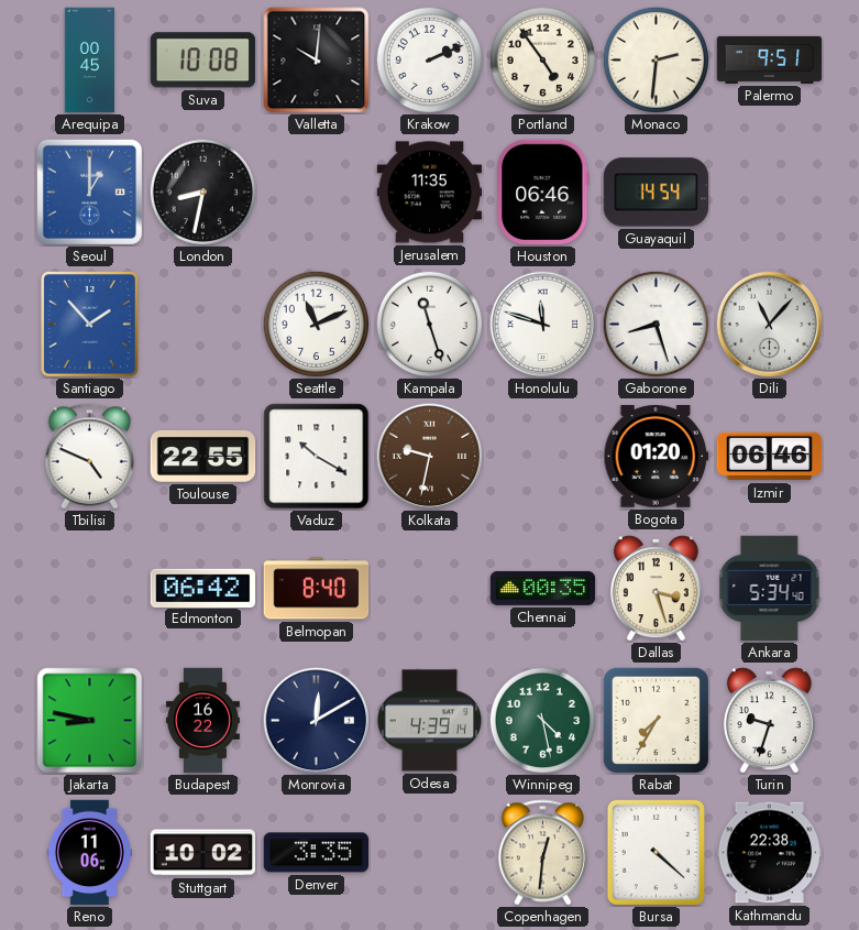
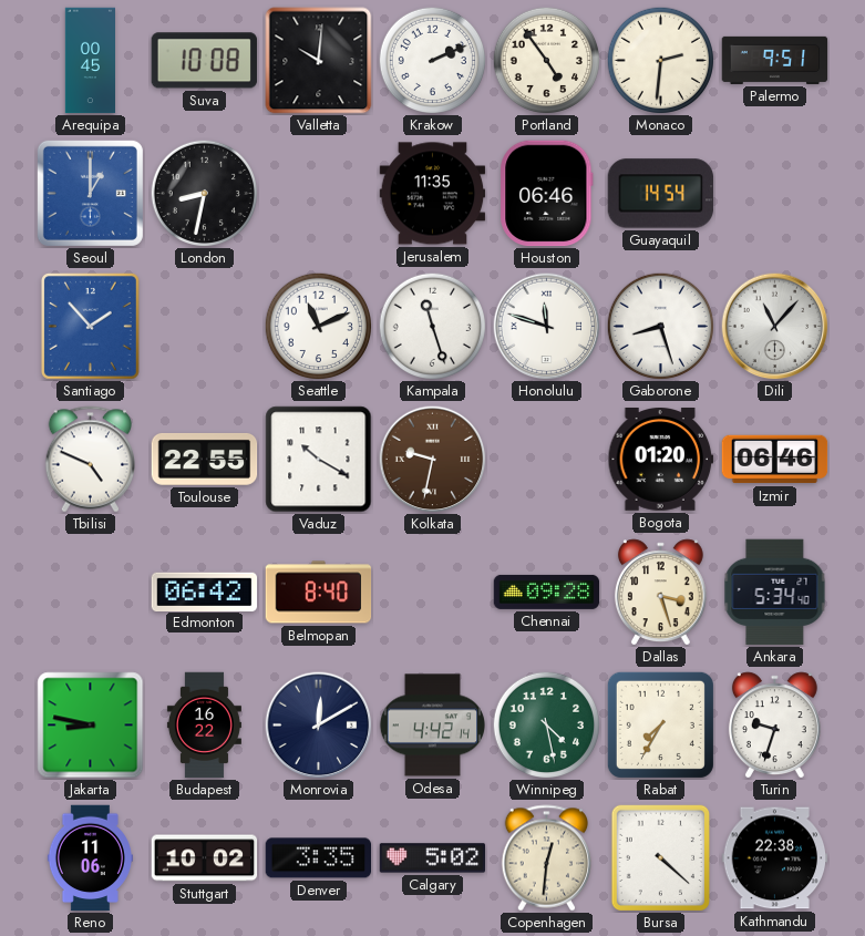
Chennai: 00:35 -> 09:28
Odesa: 4:39 -> 4:42
Calgary: none -> 5:02
